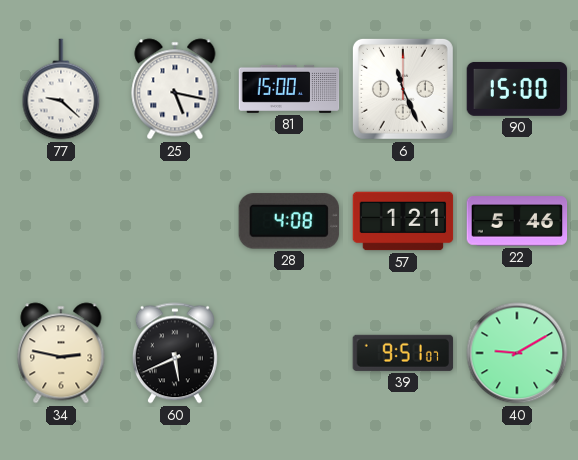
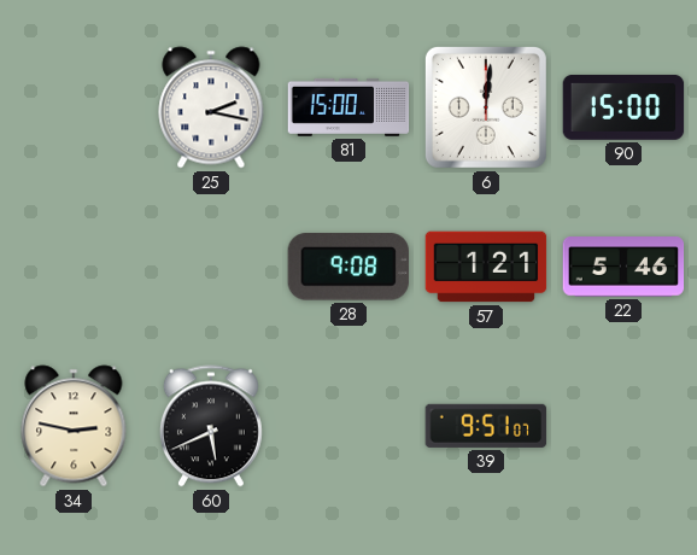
77: 9:22 -> none
25: 5:17 -> 2:17
6: 11:26 -> 12:01
28: 4:08 -> 9:08
40: 9:10 -> none
